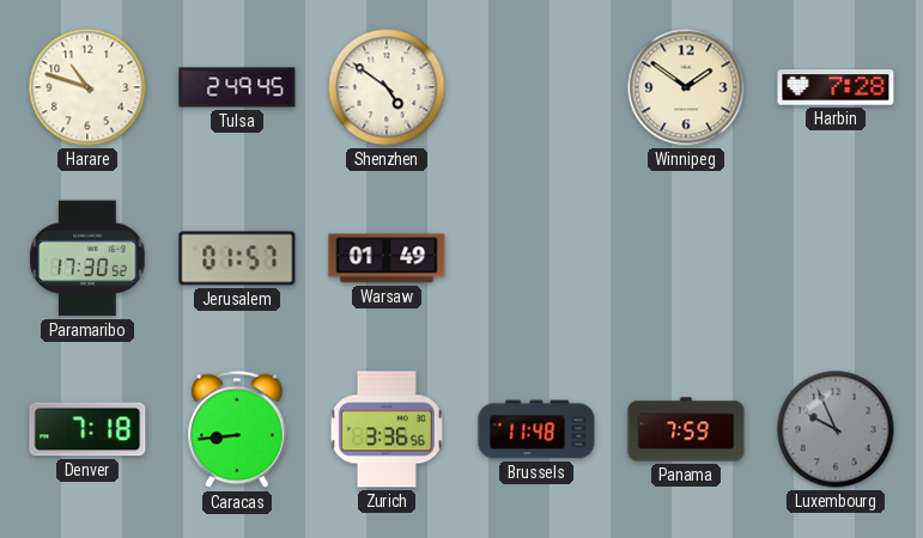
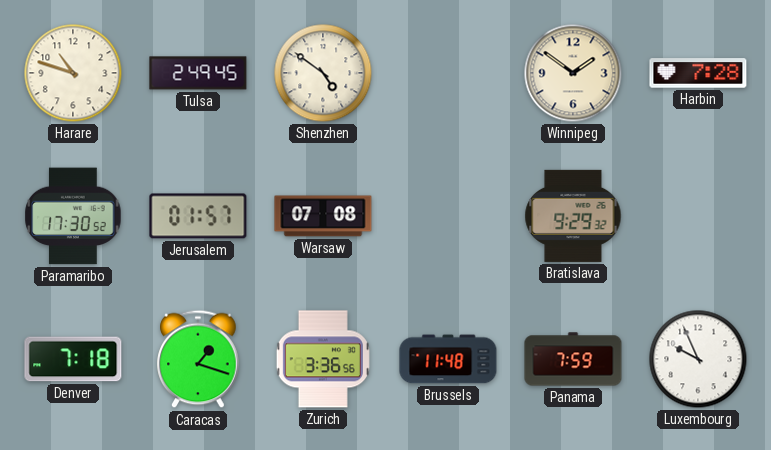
Warsaw: 01:49 -> 07:08
Bratislava: none -> 9:29
Caracas: 8:44 -> 1:18
Luxembourg dial: grey -> white
